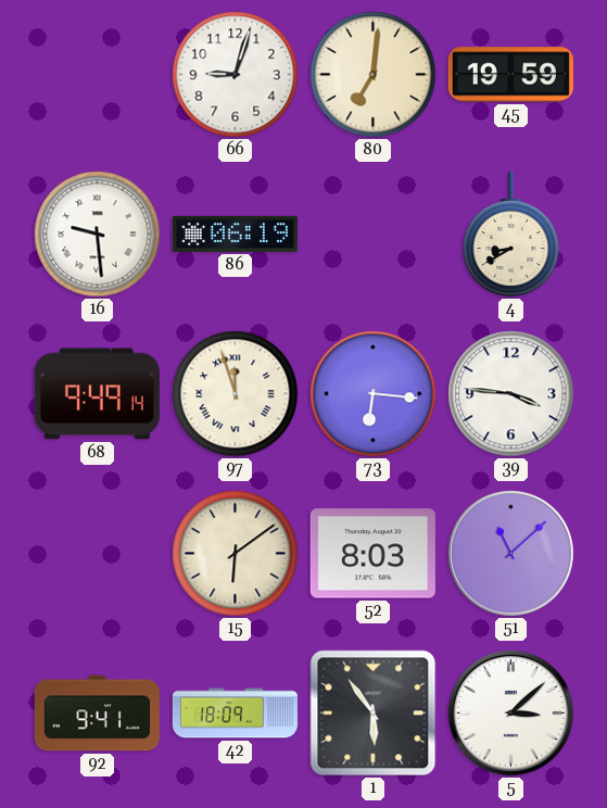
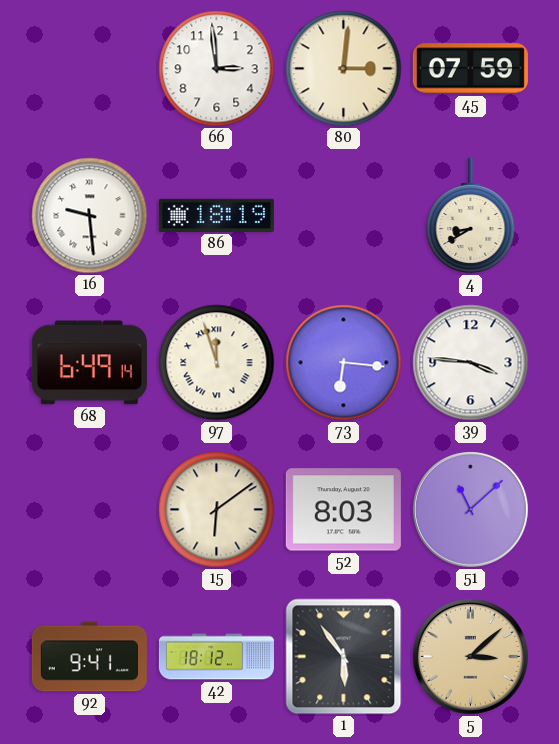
66: 9:03 -> 2:59
80: 7:01 -> 3:01
45: 19:59 -> 07:59
86: 06:19 -> 18:19
68: 9:49 -> 6:49
42: 18:09 -> 18:12
5 dial: white -> champagne
